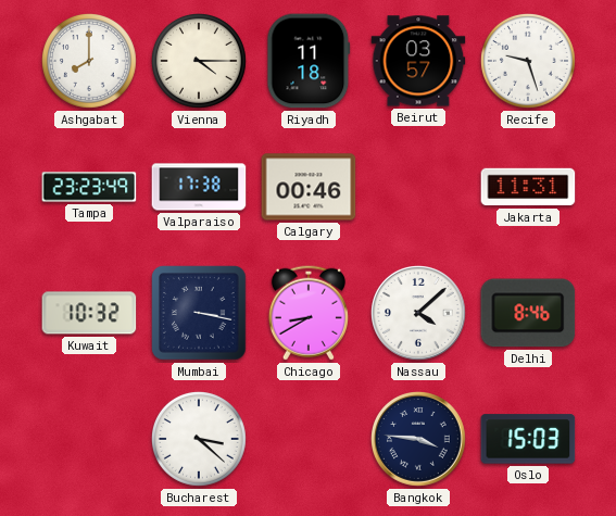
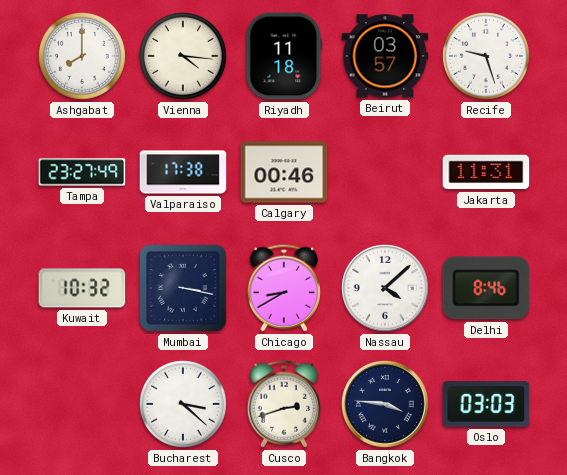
Vienna: 4:15 -> 4:16
Tampa: 23:23 -> 23:27
Cusco: none -> 2:42
Oslo: 15:03 -> 03:03
